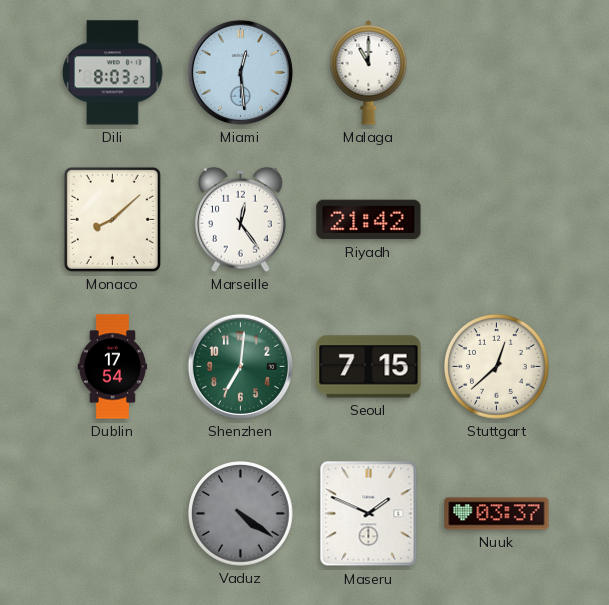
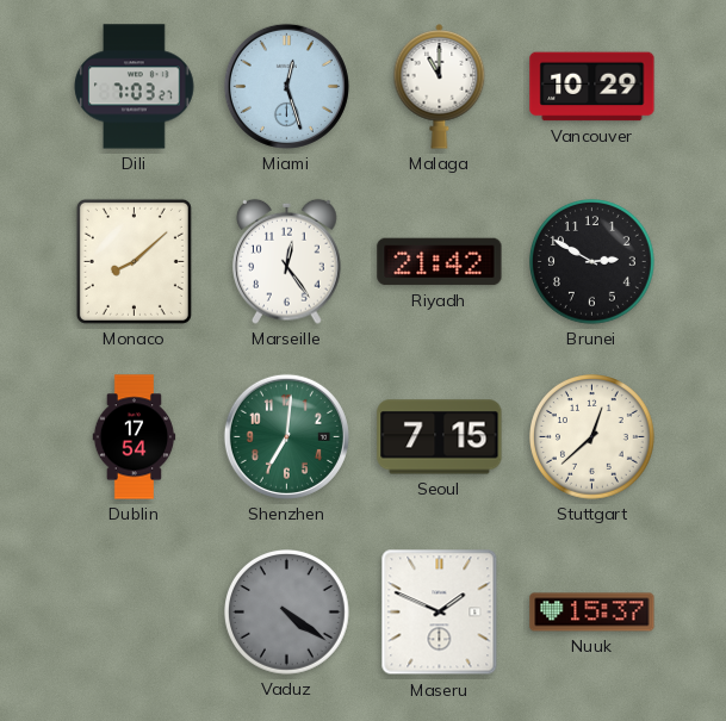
Dili: 8:03 -> 7:03
Miami: 12:29 -> 12:27
Vancouver: none -> 10:29
Brunei: none -> 2:50
Nuuk: 03:37 -> 15:37
